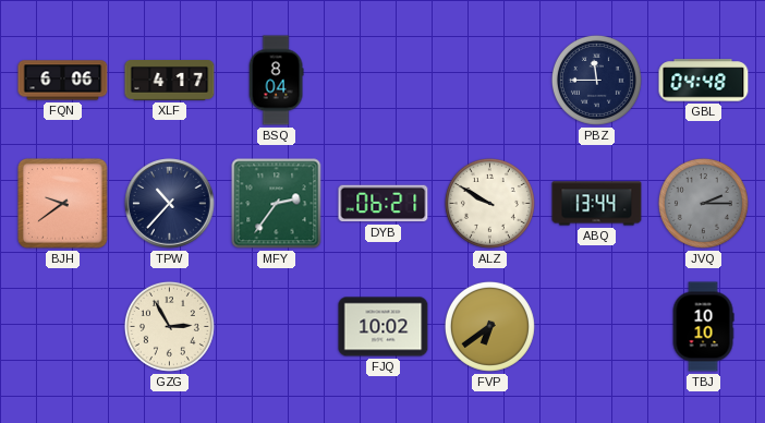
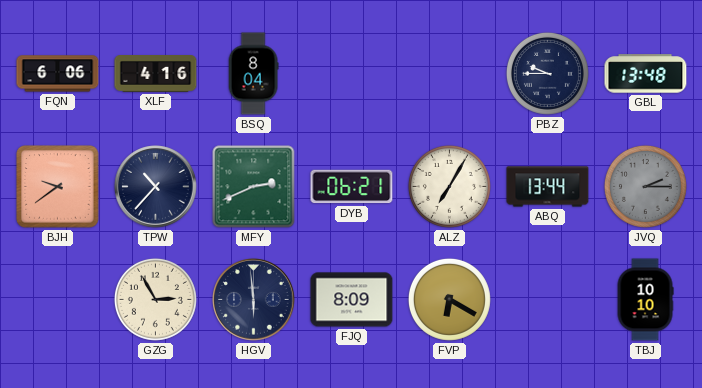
XLF: 4:17 -> 4:16
PBZ: 11:45 -> 9:45
GBL: 04:48 -> 13:48
MFY: 2:36 -> 2:41
ALZ: 9:50 -> 7:05
HGV: none -> 5:59
FJQ: 10:02 -> 8:09
FVP: 6:39 -> 6:20
